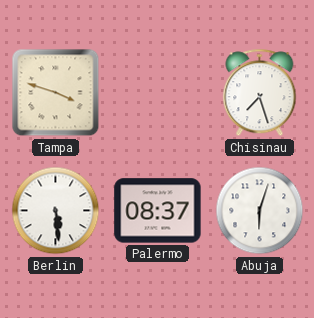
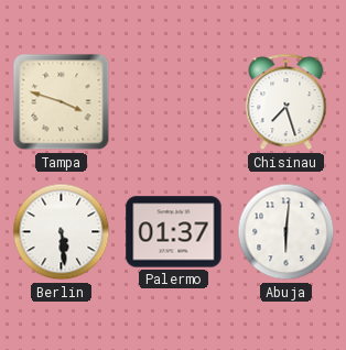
Palermo: 08:37 -> 01:37
Abuja: 6:03 -> 6:01
